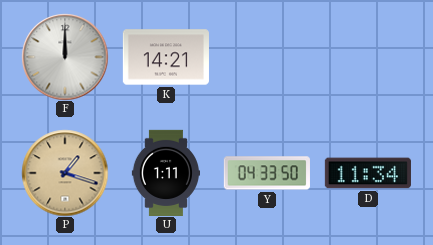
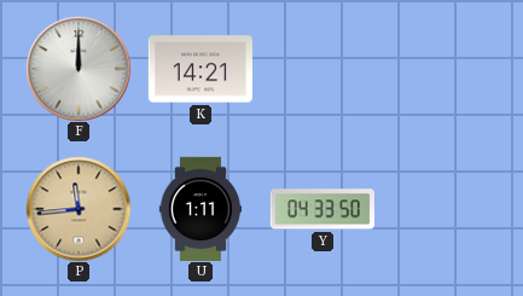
P: 1:18 -> 11:44
D: 11:34 -> none
